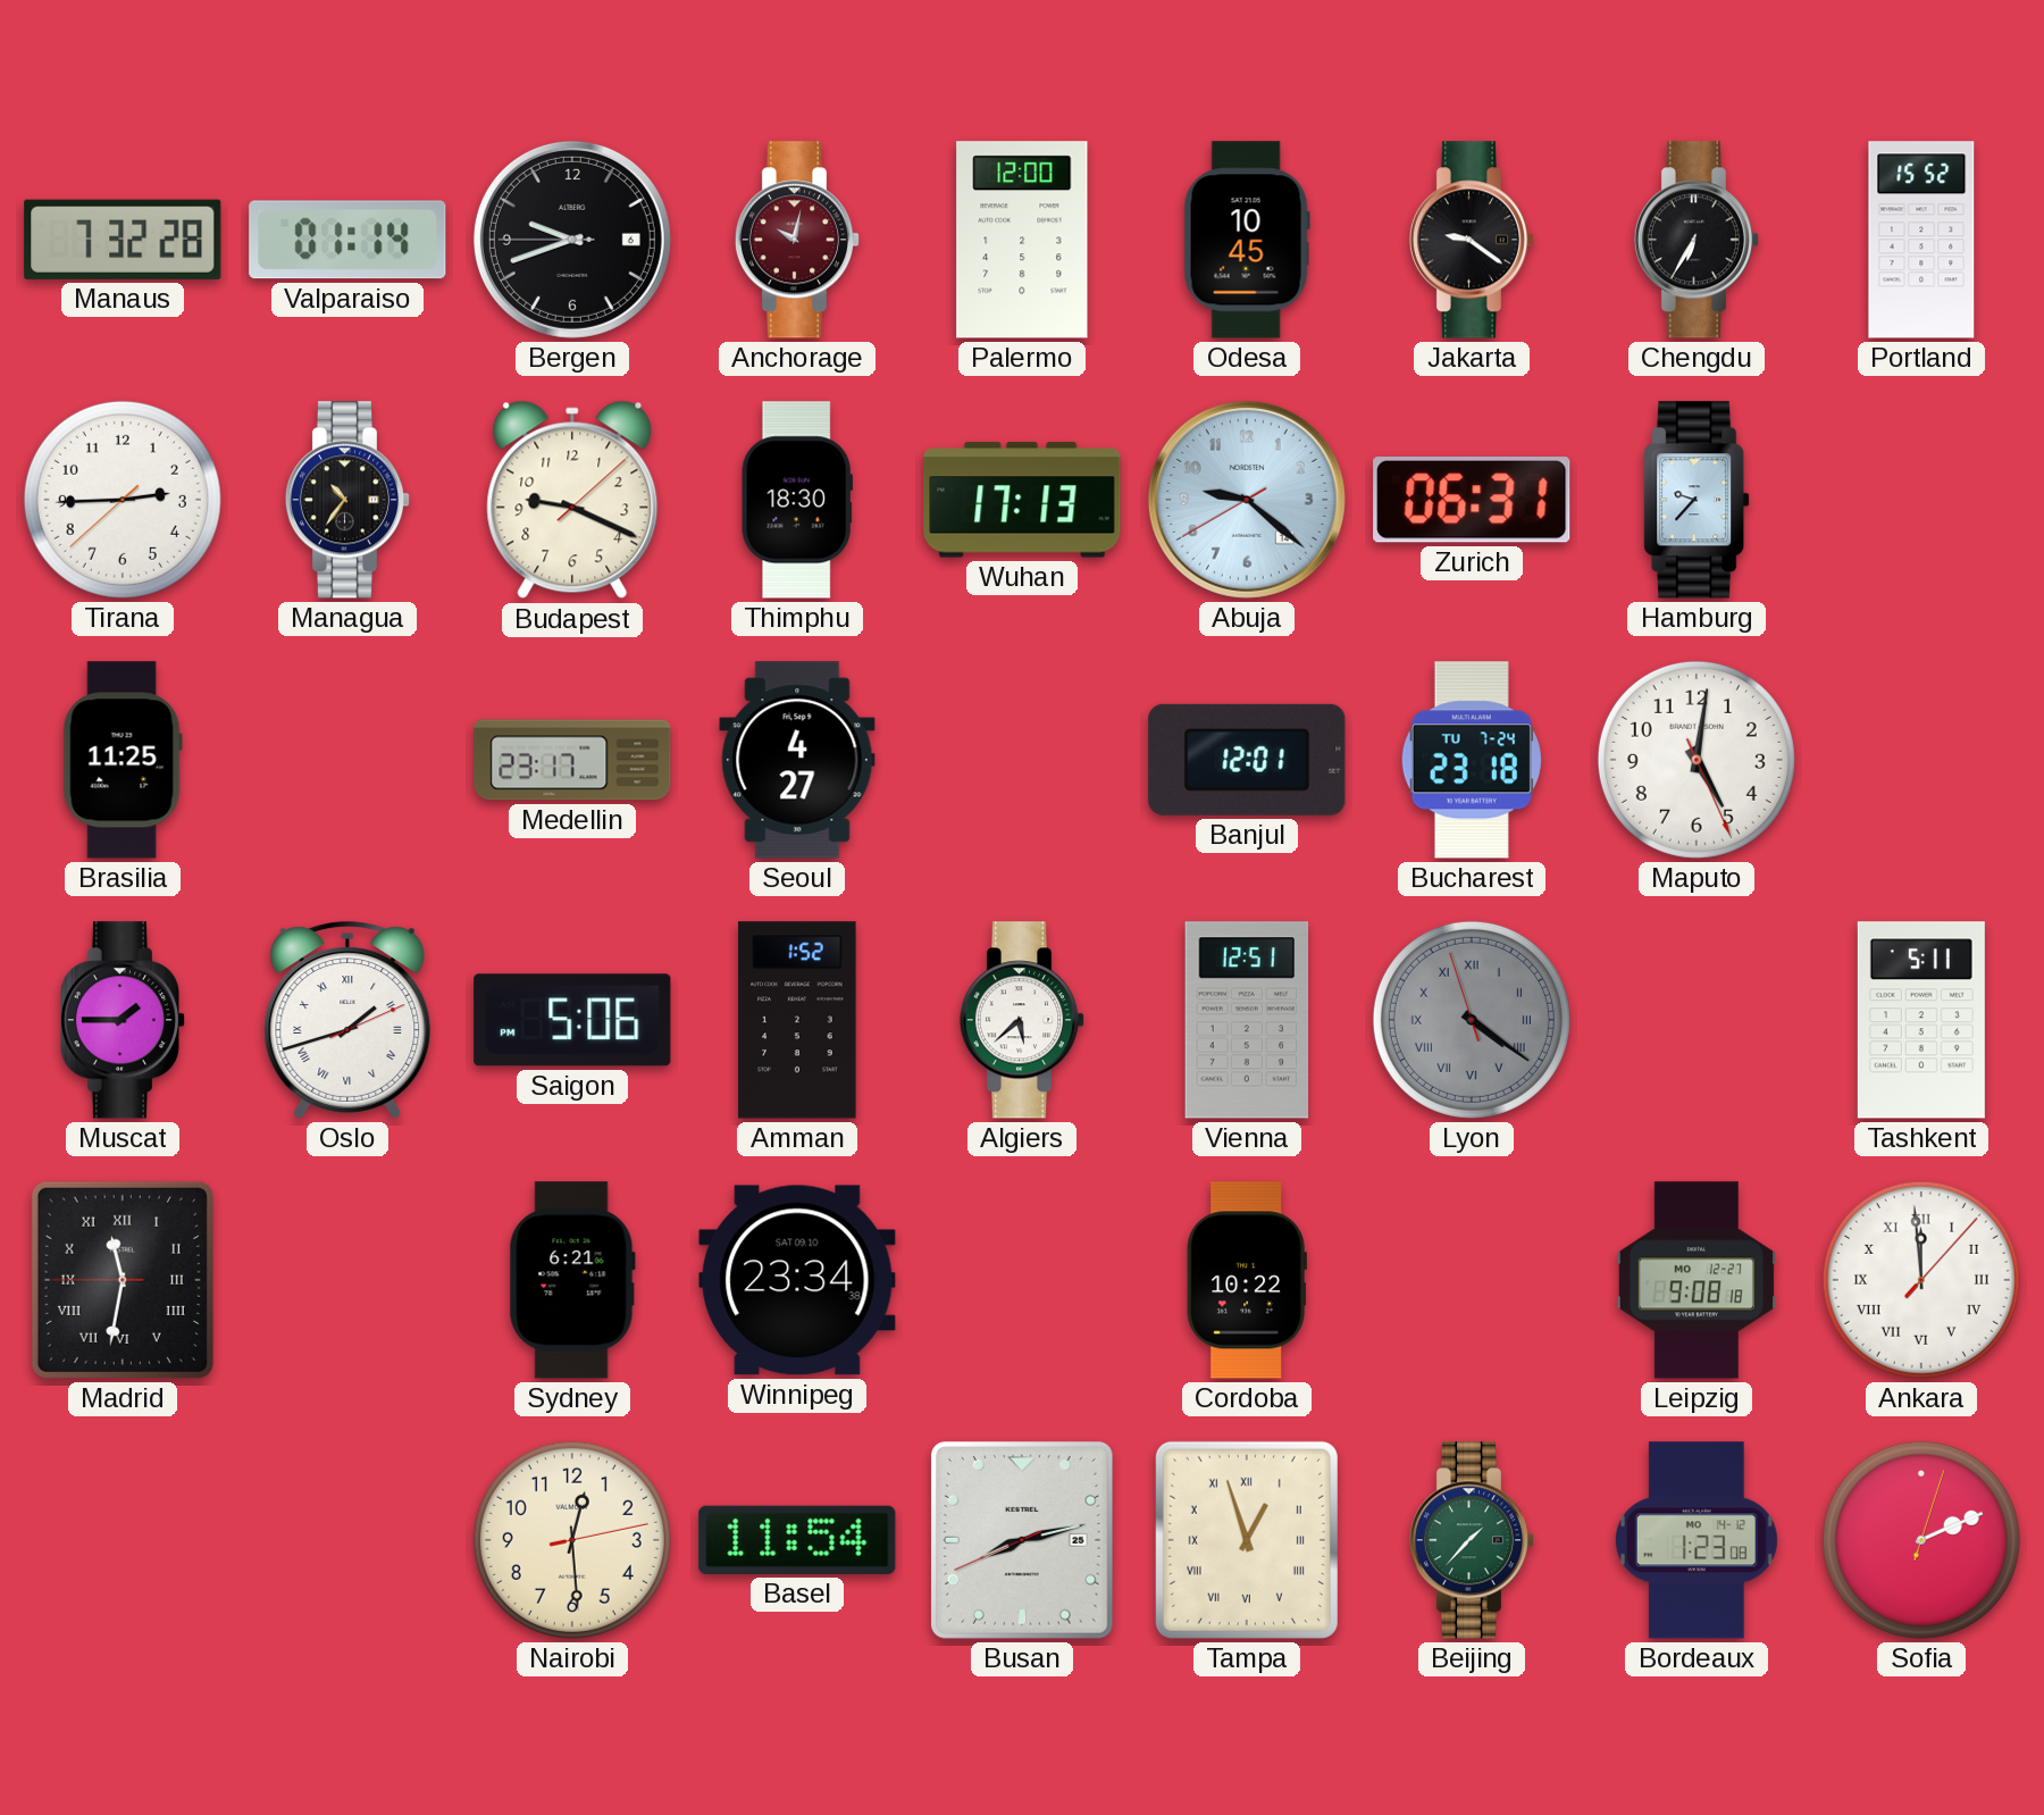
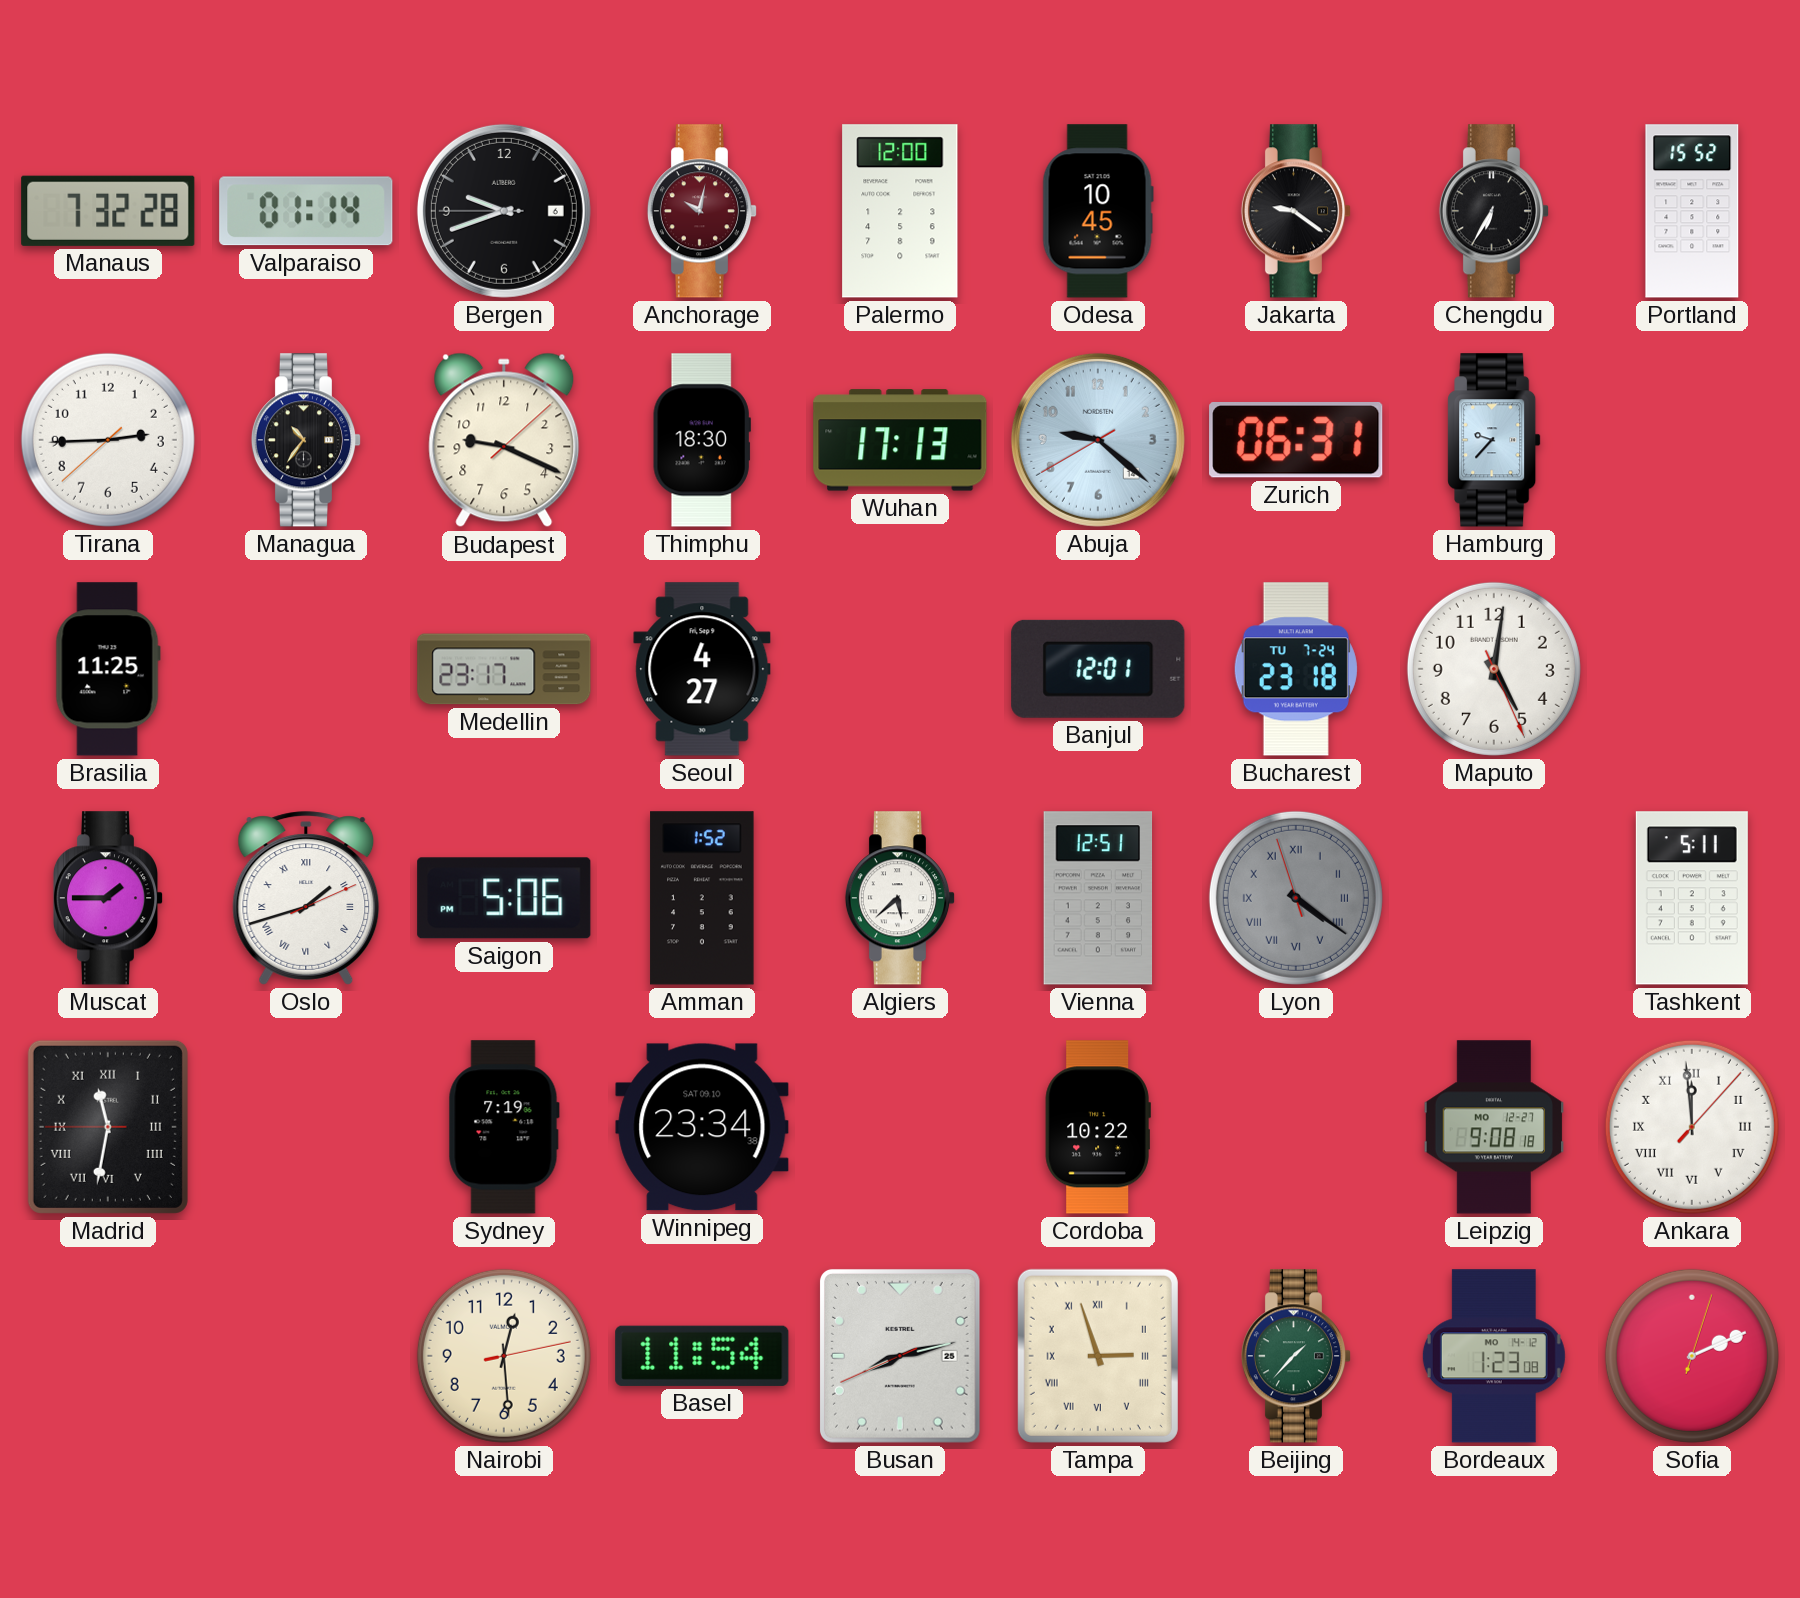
Sydney: 6:21 -> 7:19
Tampa: 12:57 -> 2:57
